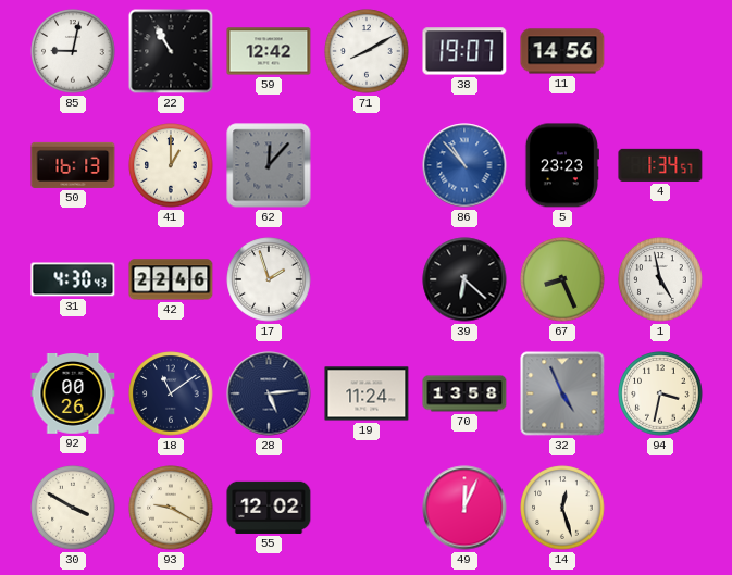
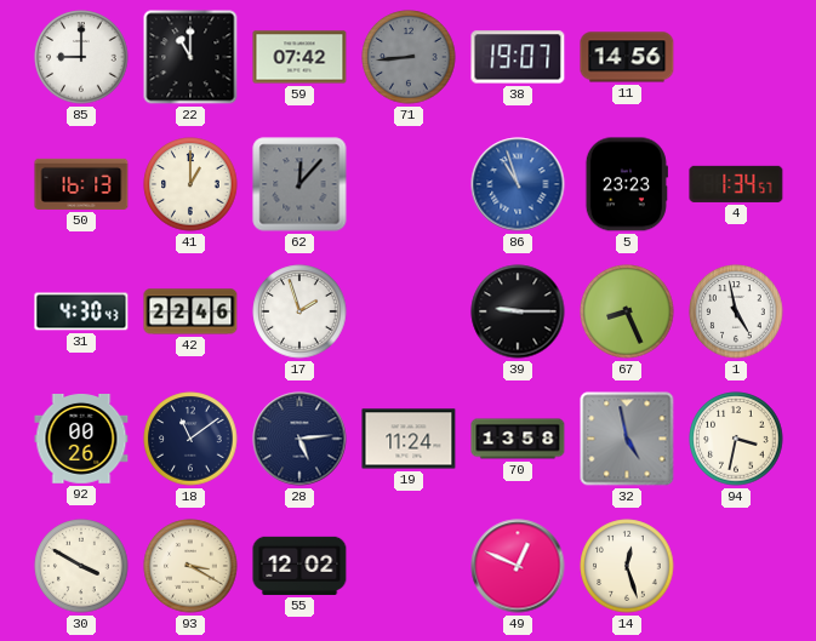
85: 9:02 -> 9:00
22: 10:55 -> 11:00
59: 12:42 -> 07:42
71: 8:10 -> 8:44
71 dial: white -> grey
86: 10:53 -> 10:57
39: 6:22 -> 9:15
32: 4:56 -> 4:58
93: 9:20 -> 3:20
49: 12:04 -> 12:49
